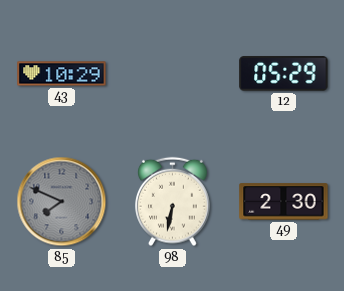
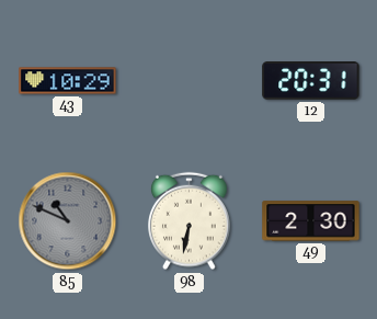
12: 05:29 -> 20:31
85: 7:49 -> 10:49
